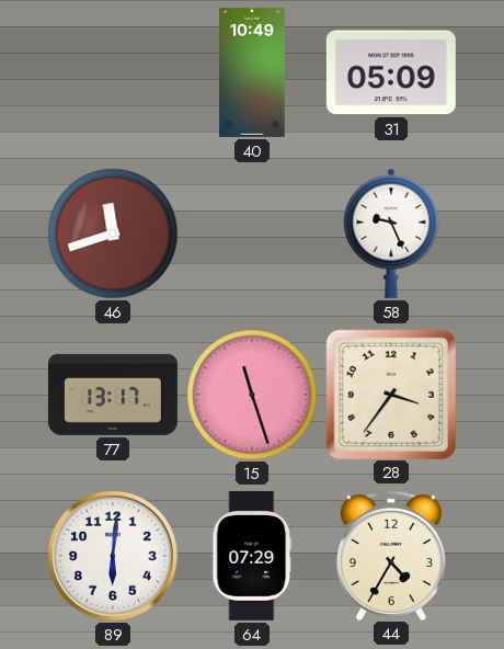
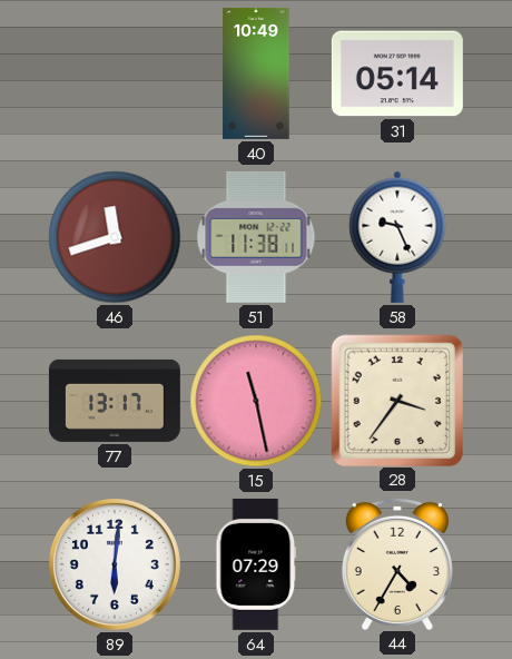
31: 05:09 -> 05:14
51: none -> 11:38
15: 11:27 -> 11:28
